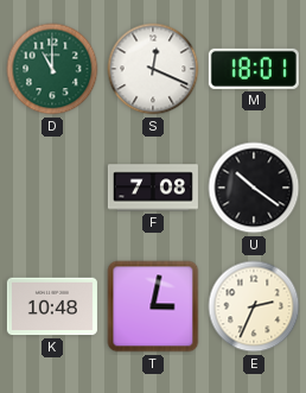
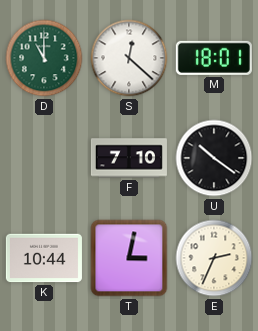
S: 12:19 -> 12:22
F: 7:08 -> 7:10
K: 10:48 -> 10:44
